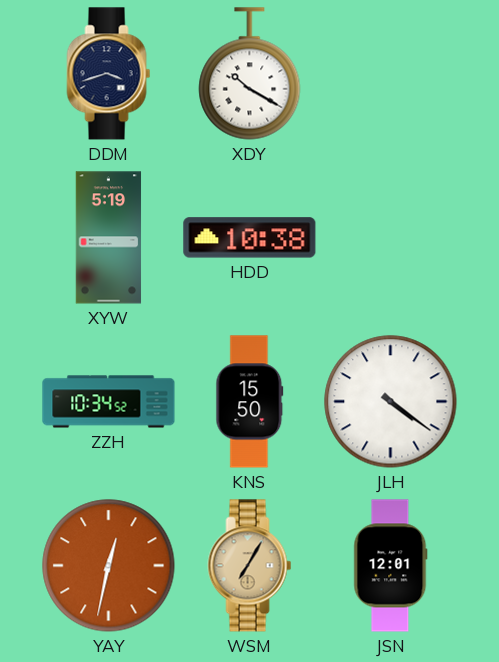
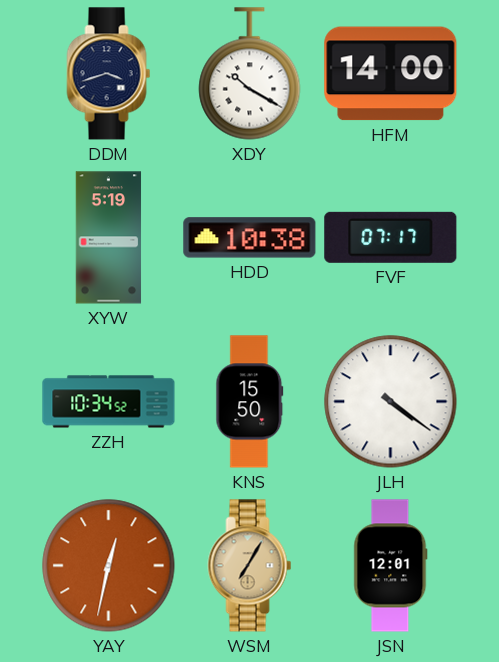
HFM: none -> 14:00
FVF: none -> 07:17
